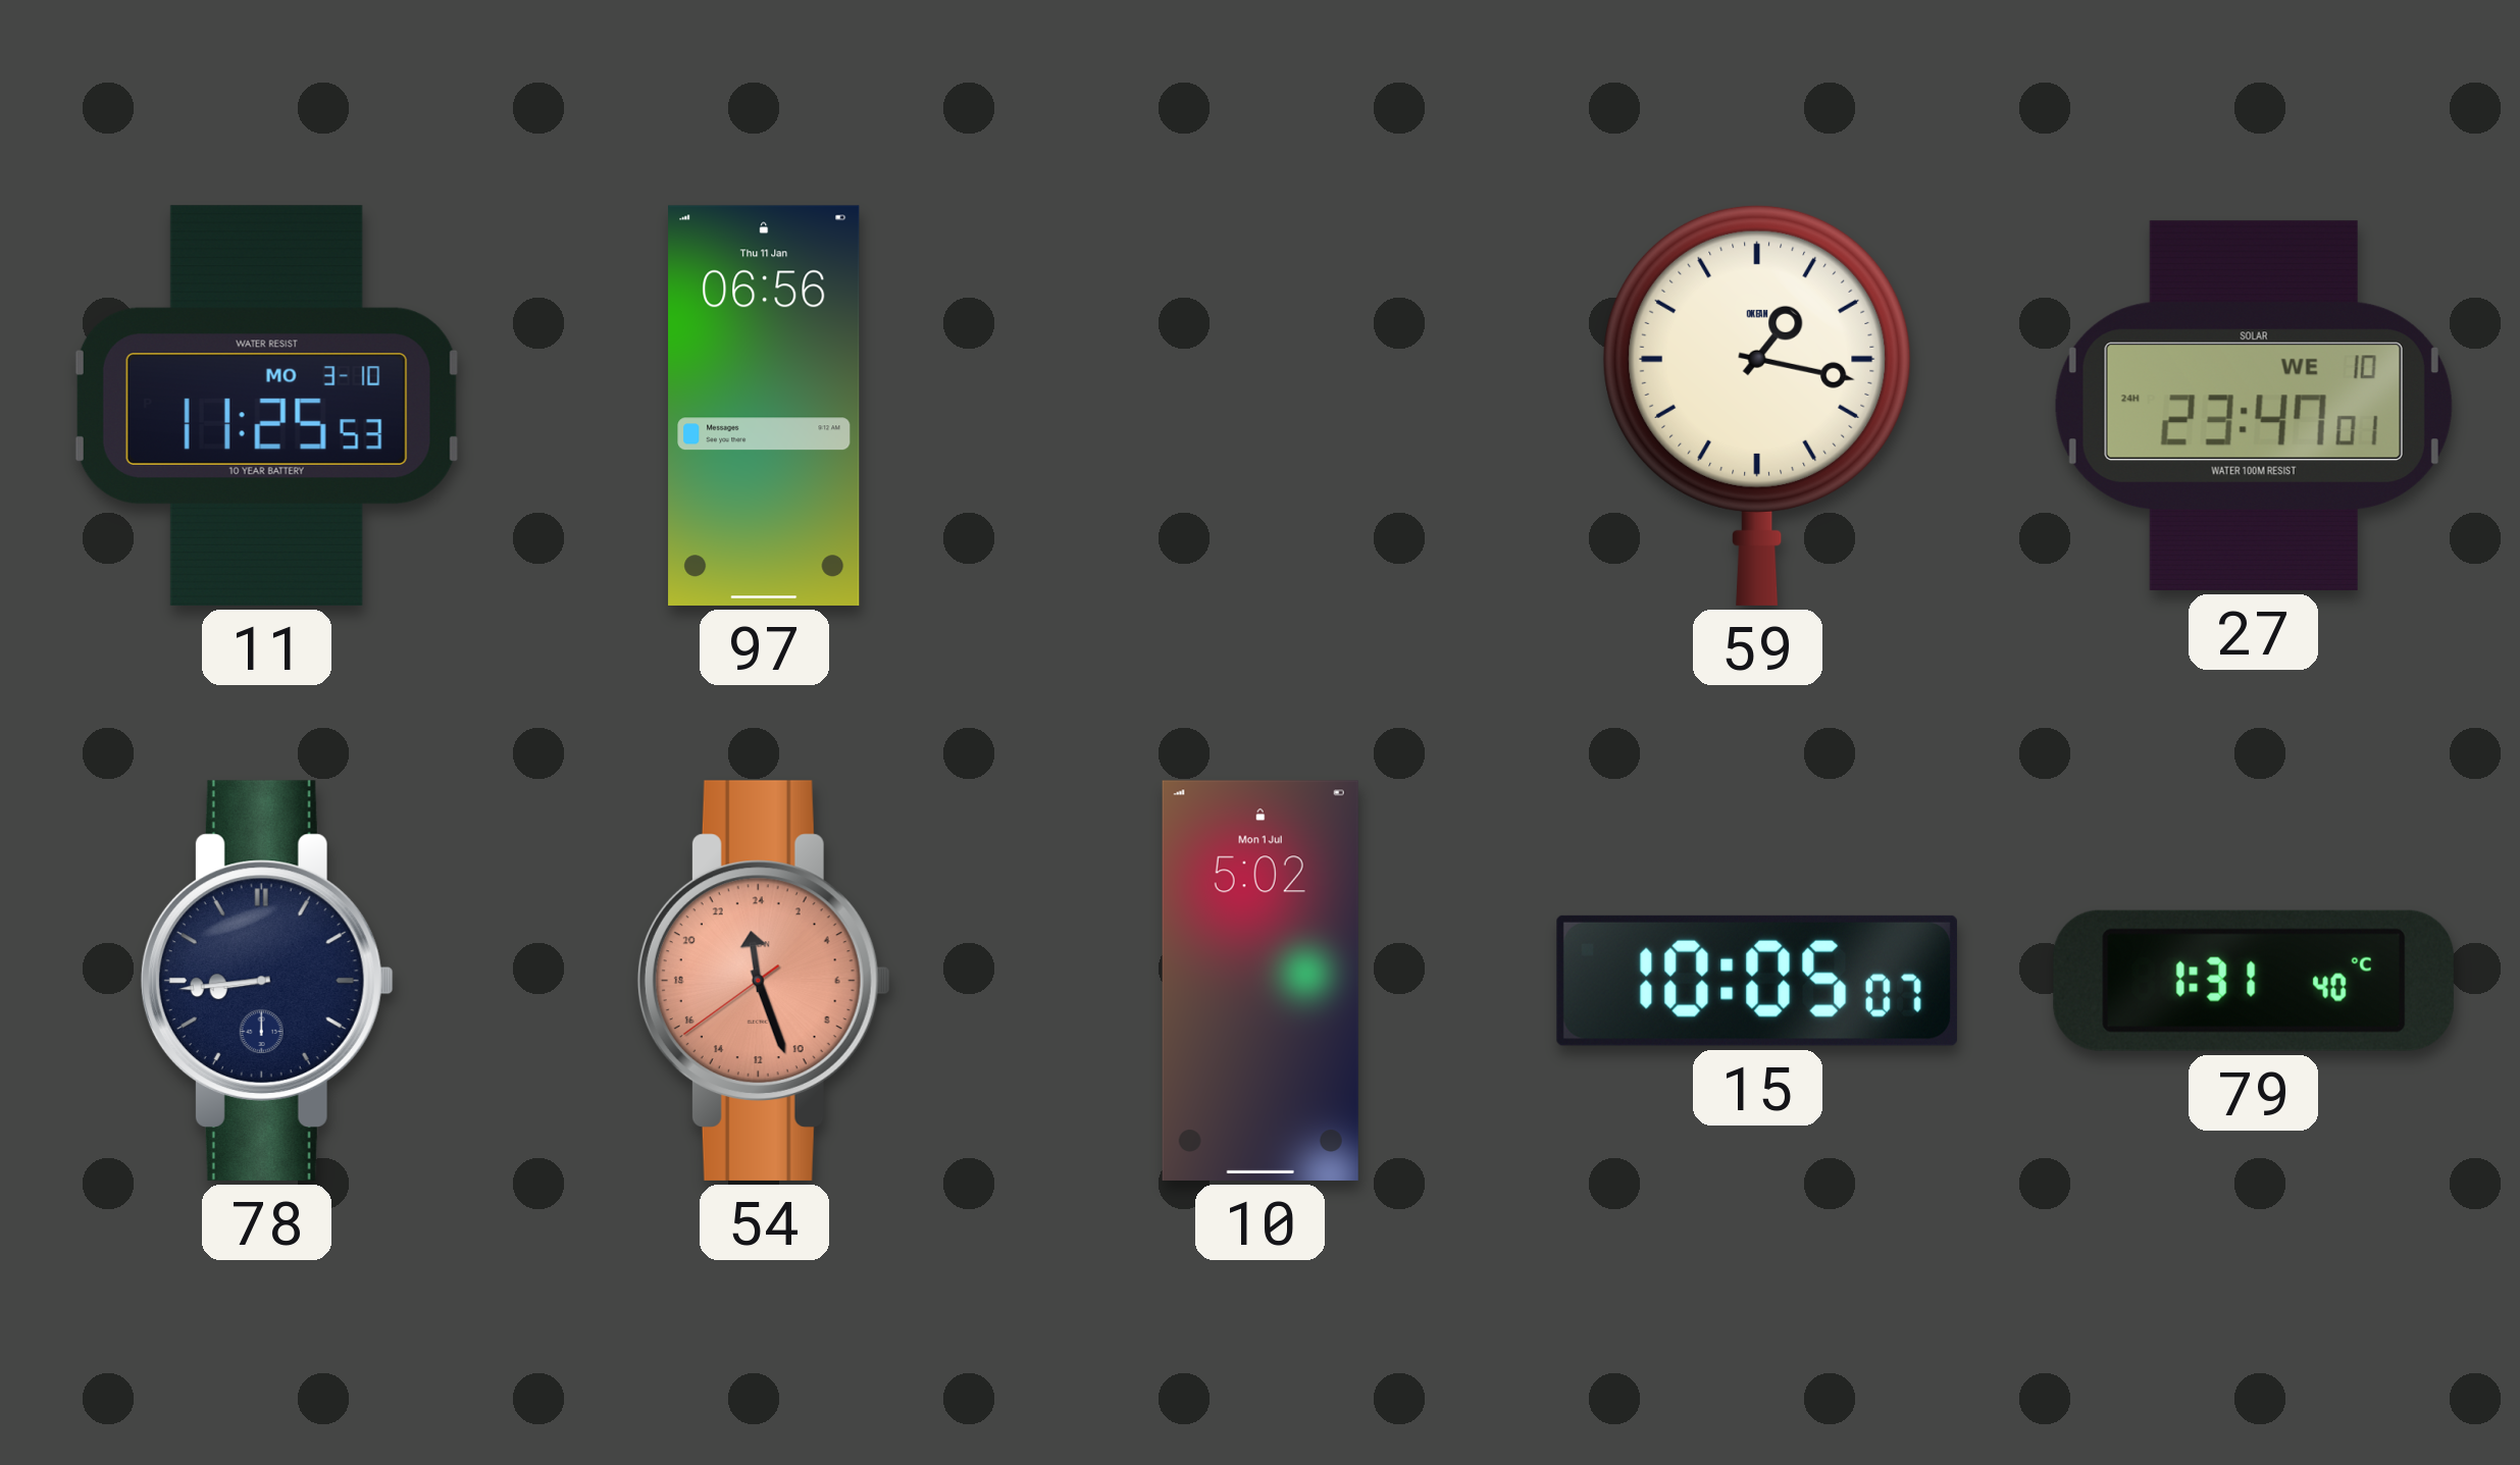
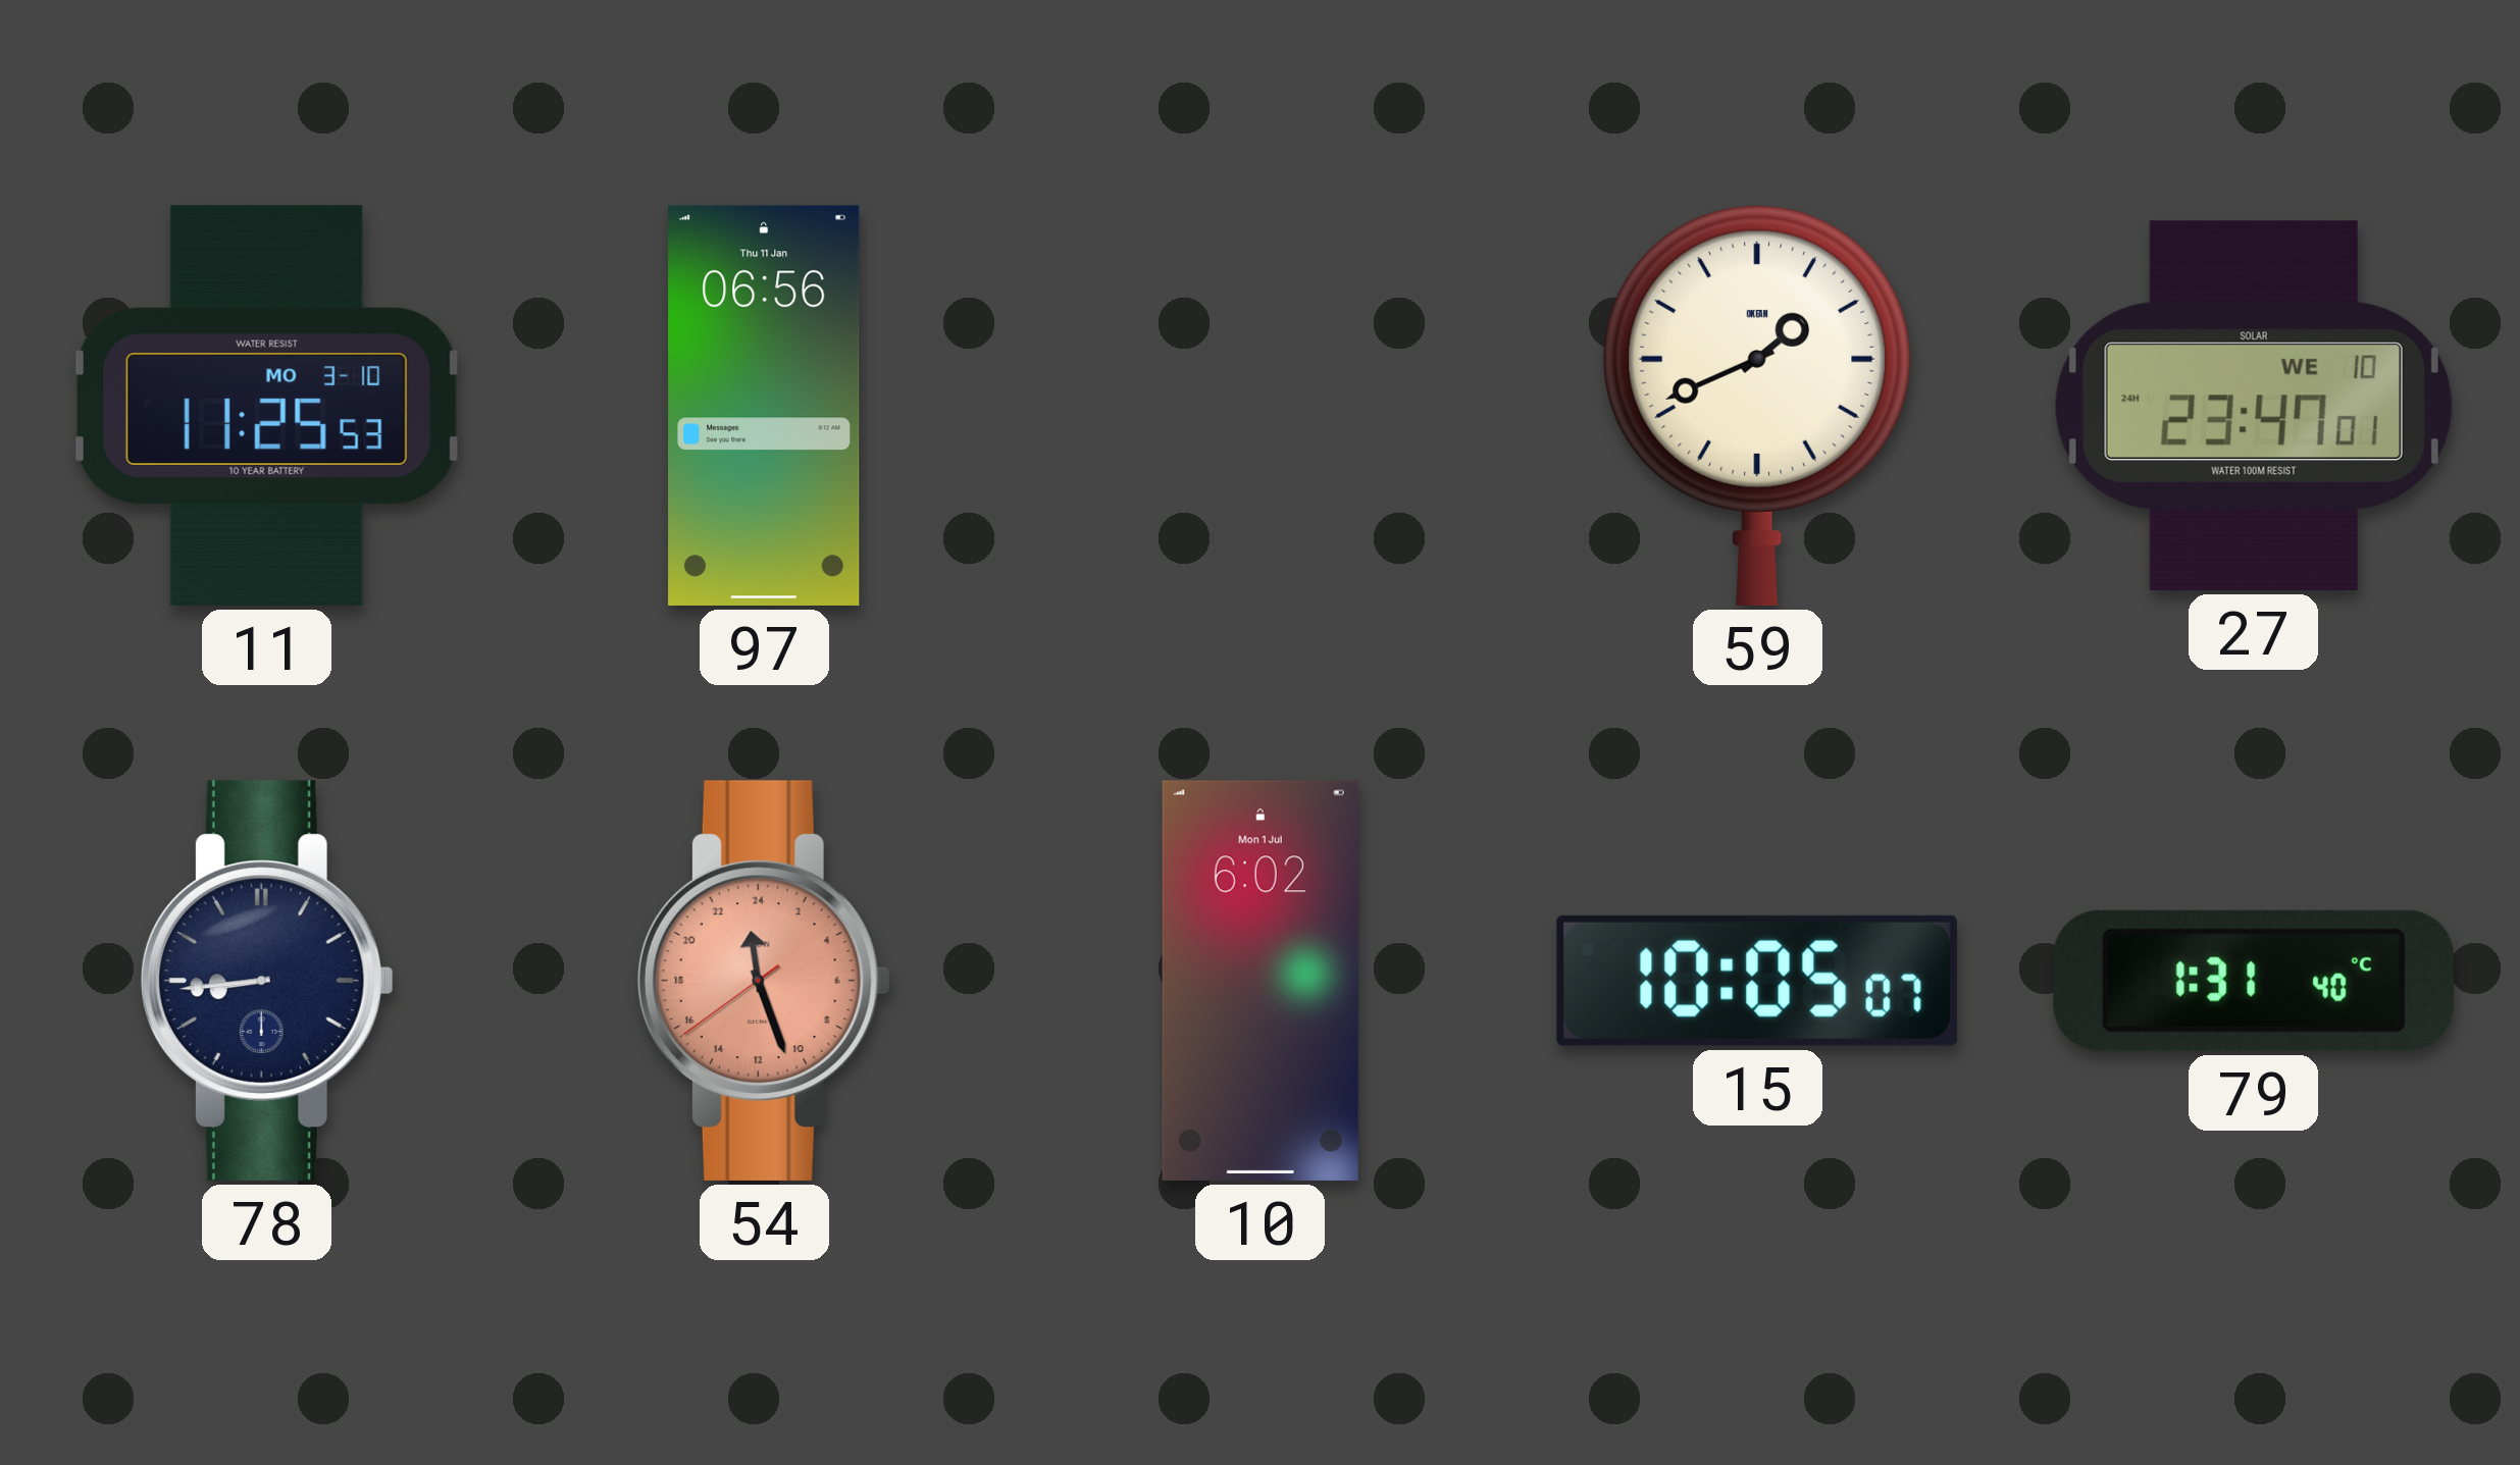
59: 1:17 -> 1:41
10: 5:02 -> 6:02
